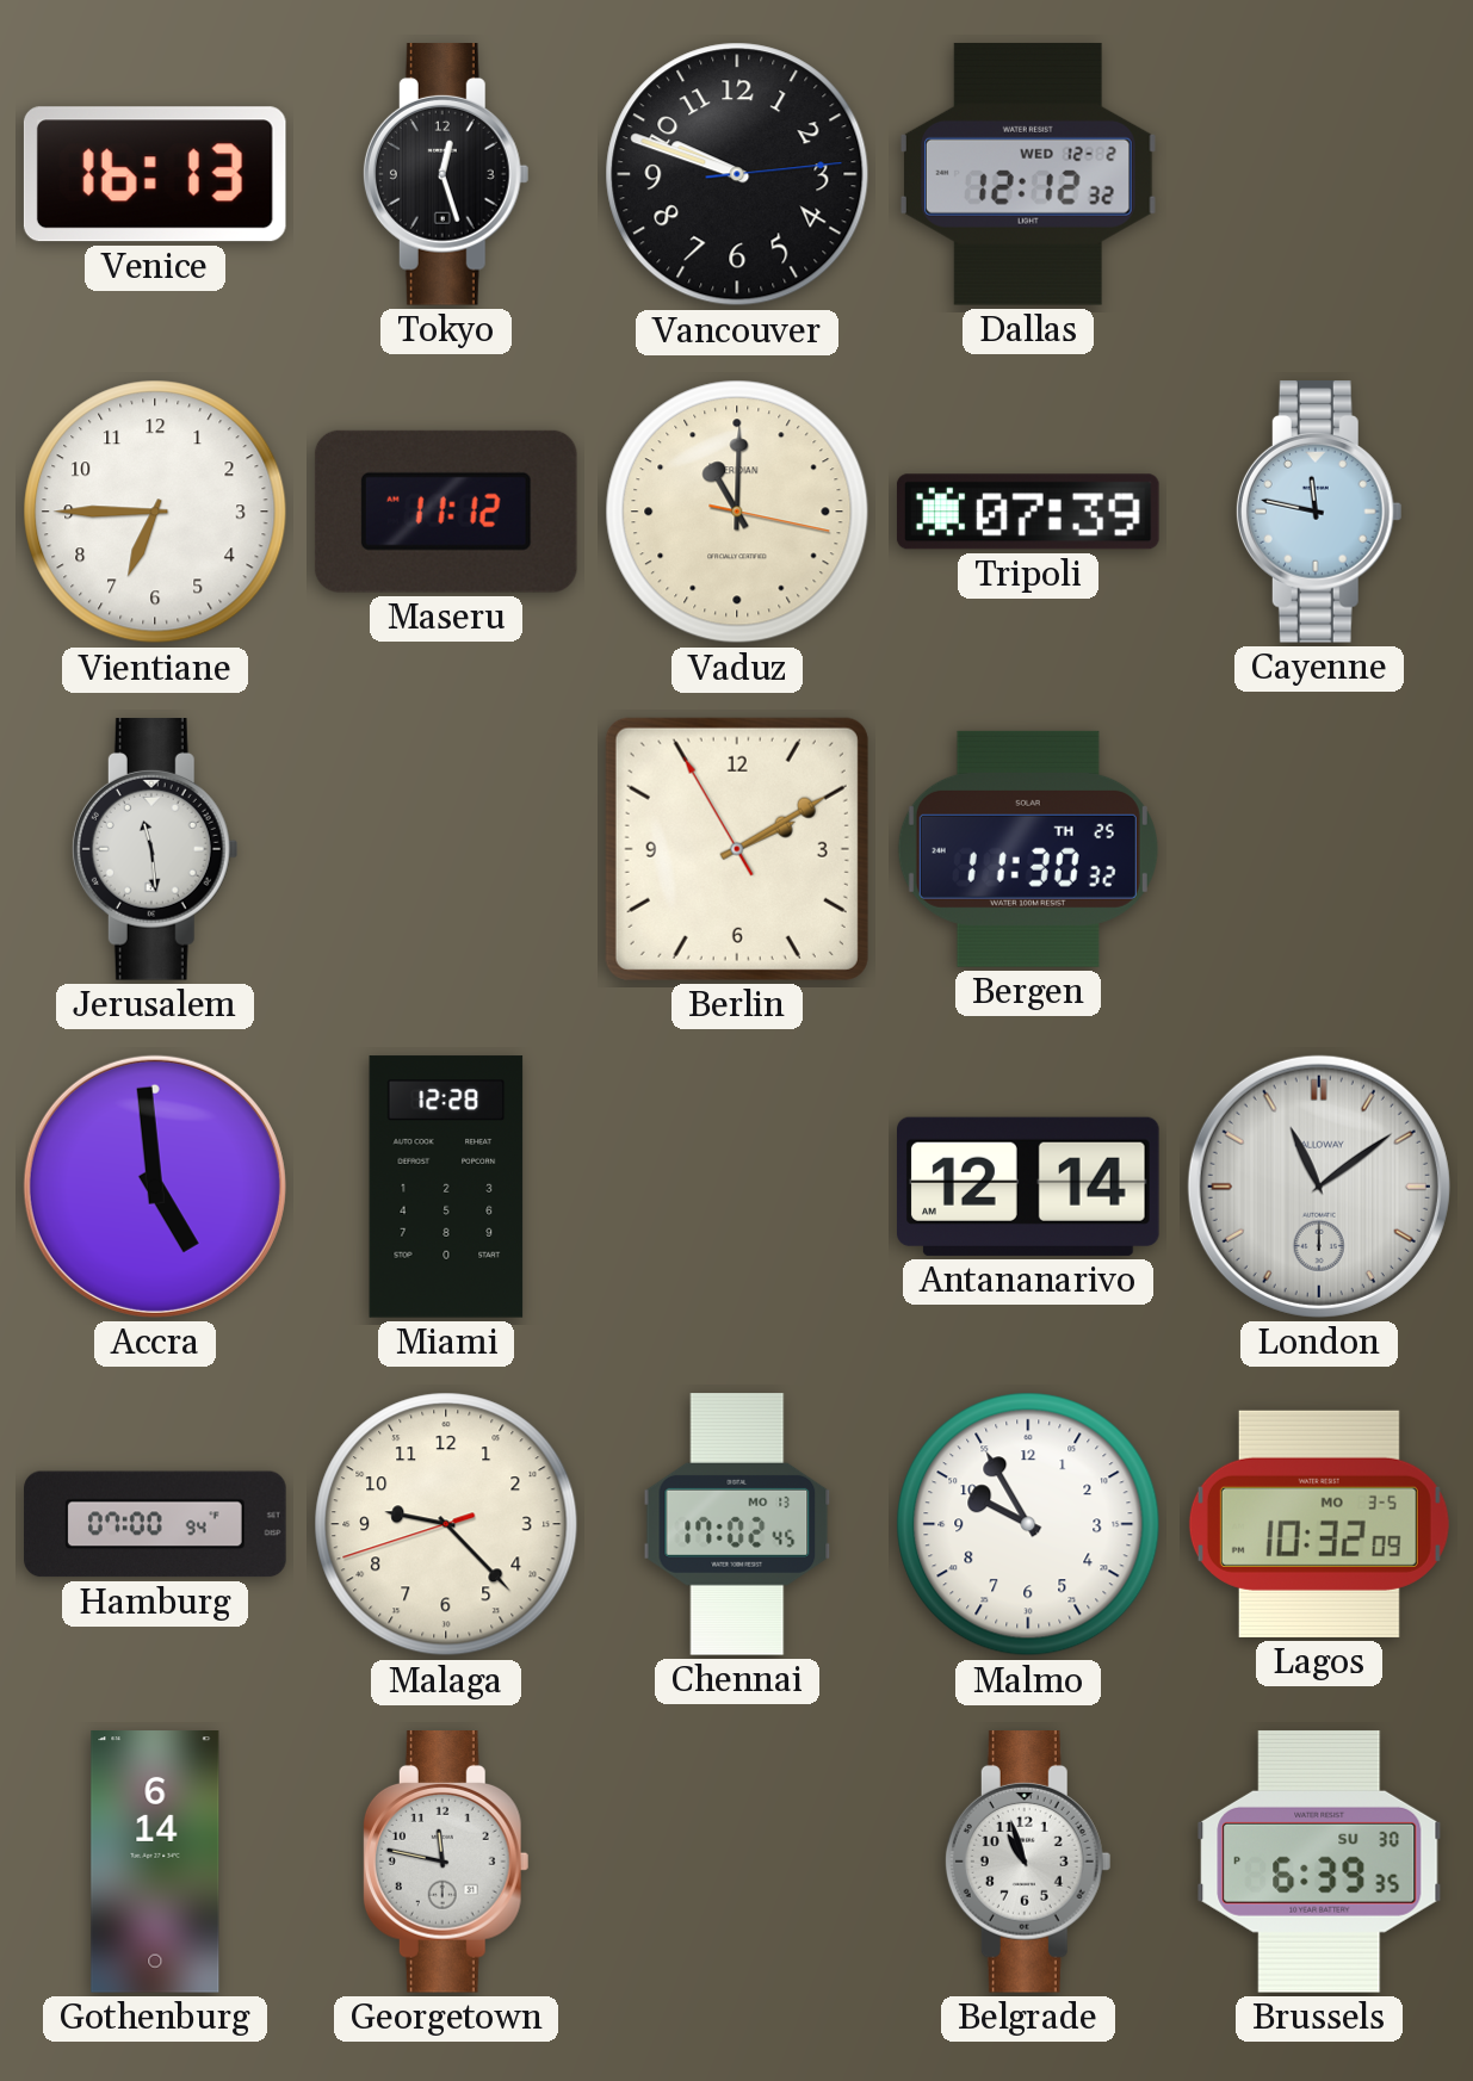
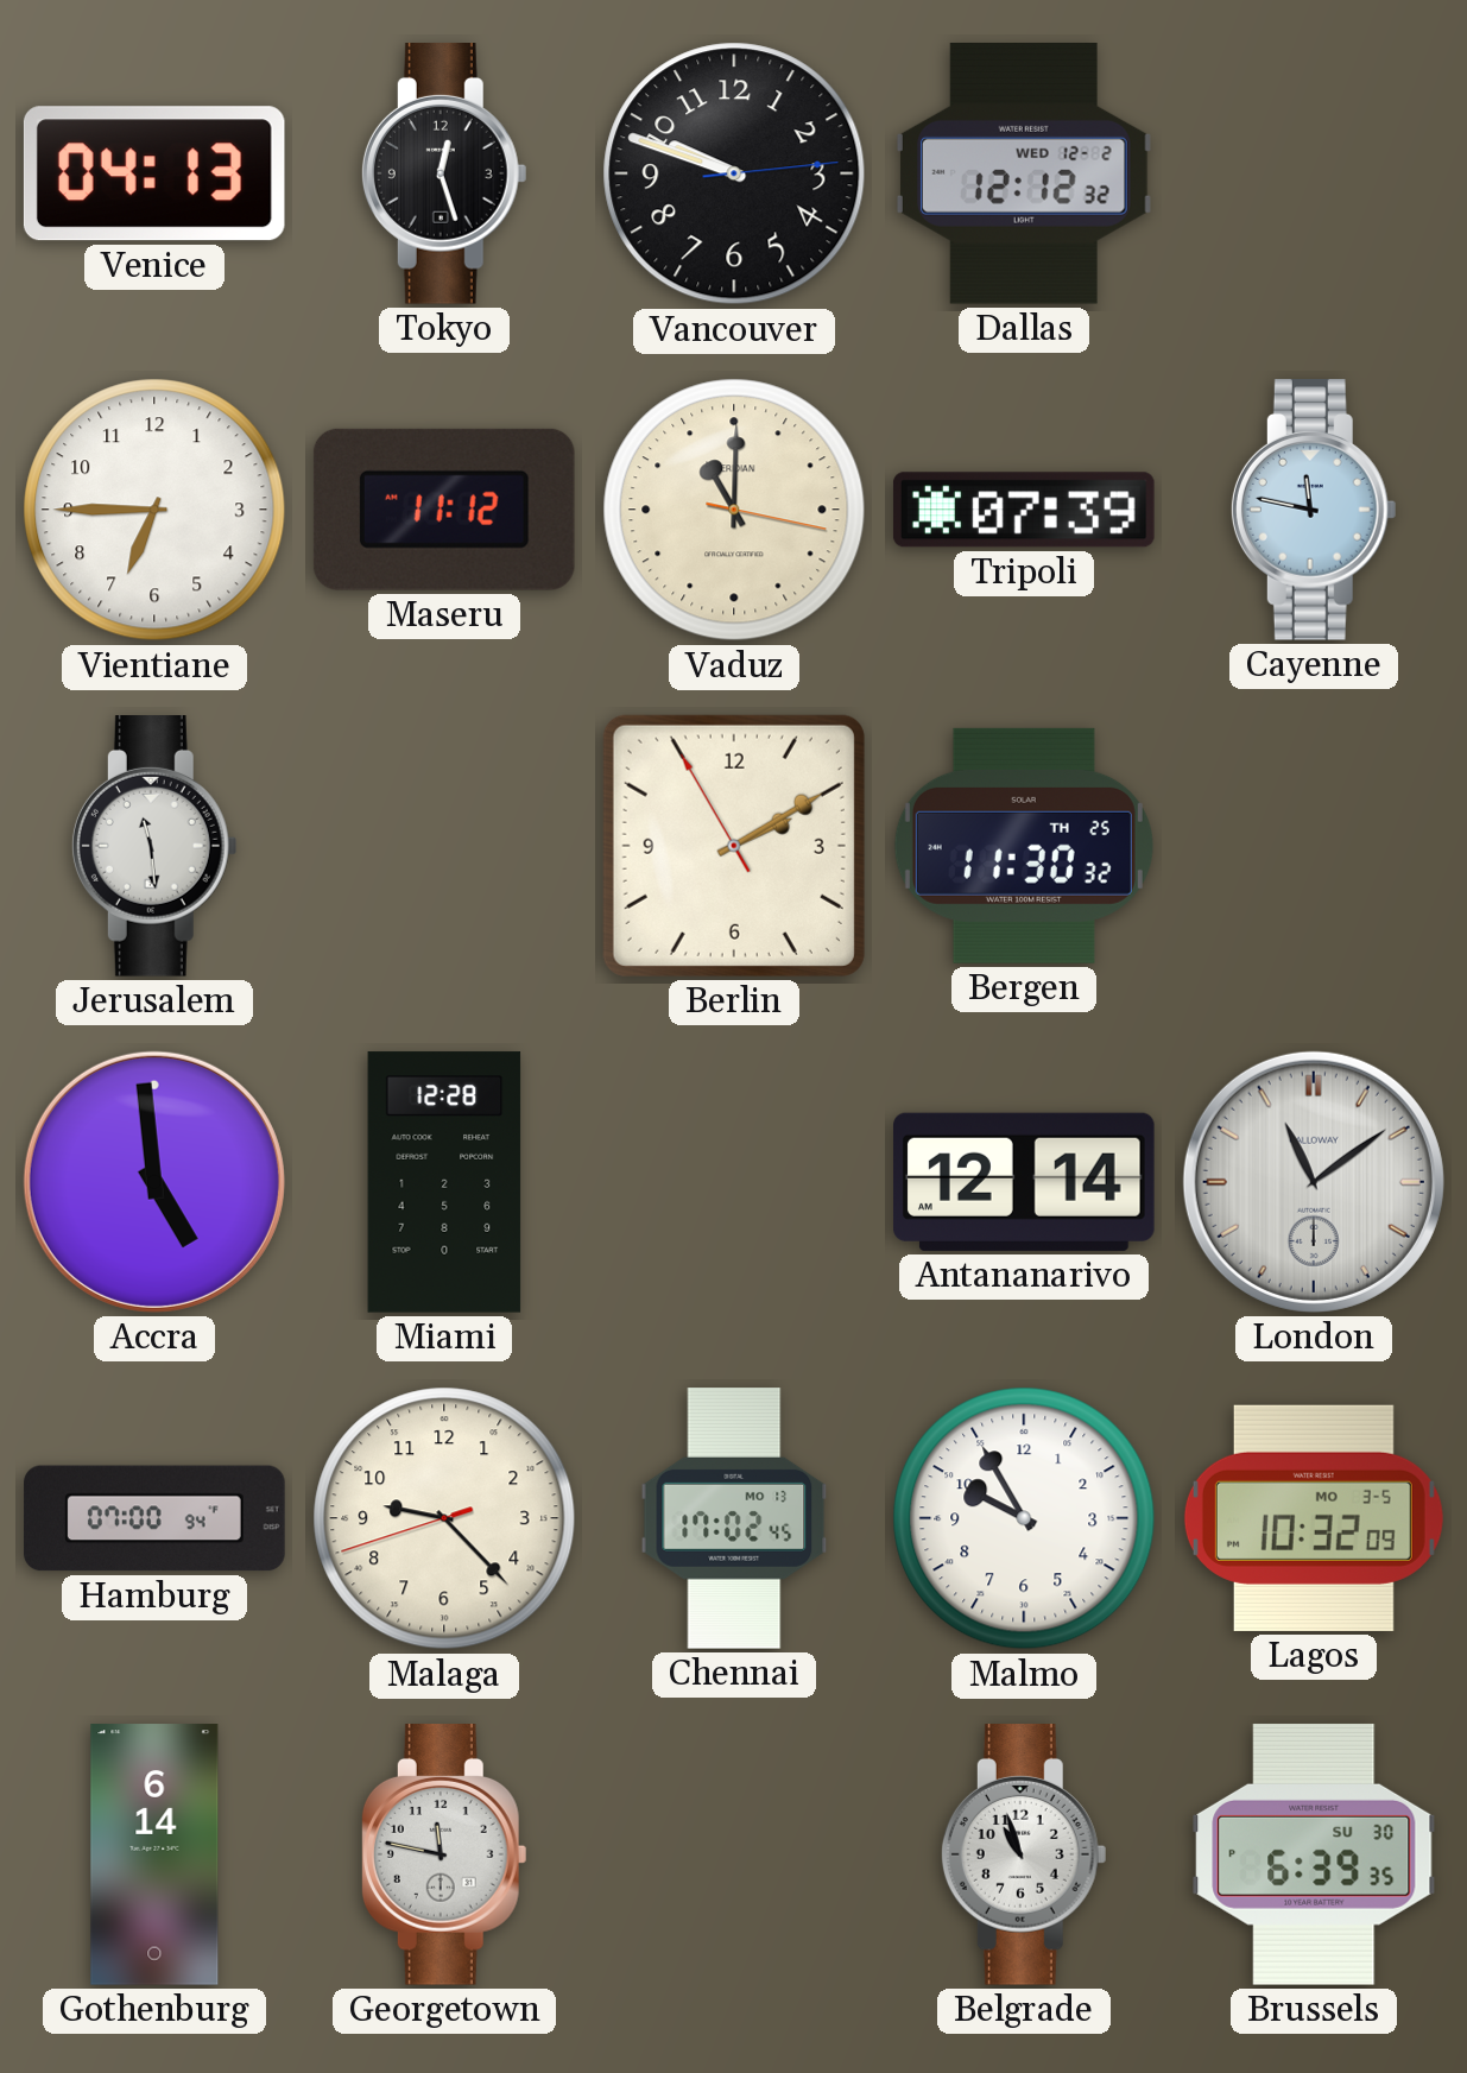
Venice: 16:13 -> 04:13
